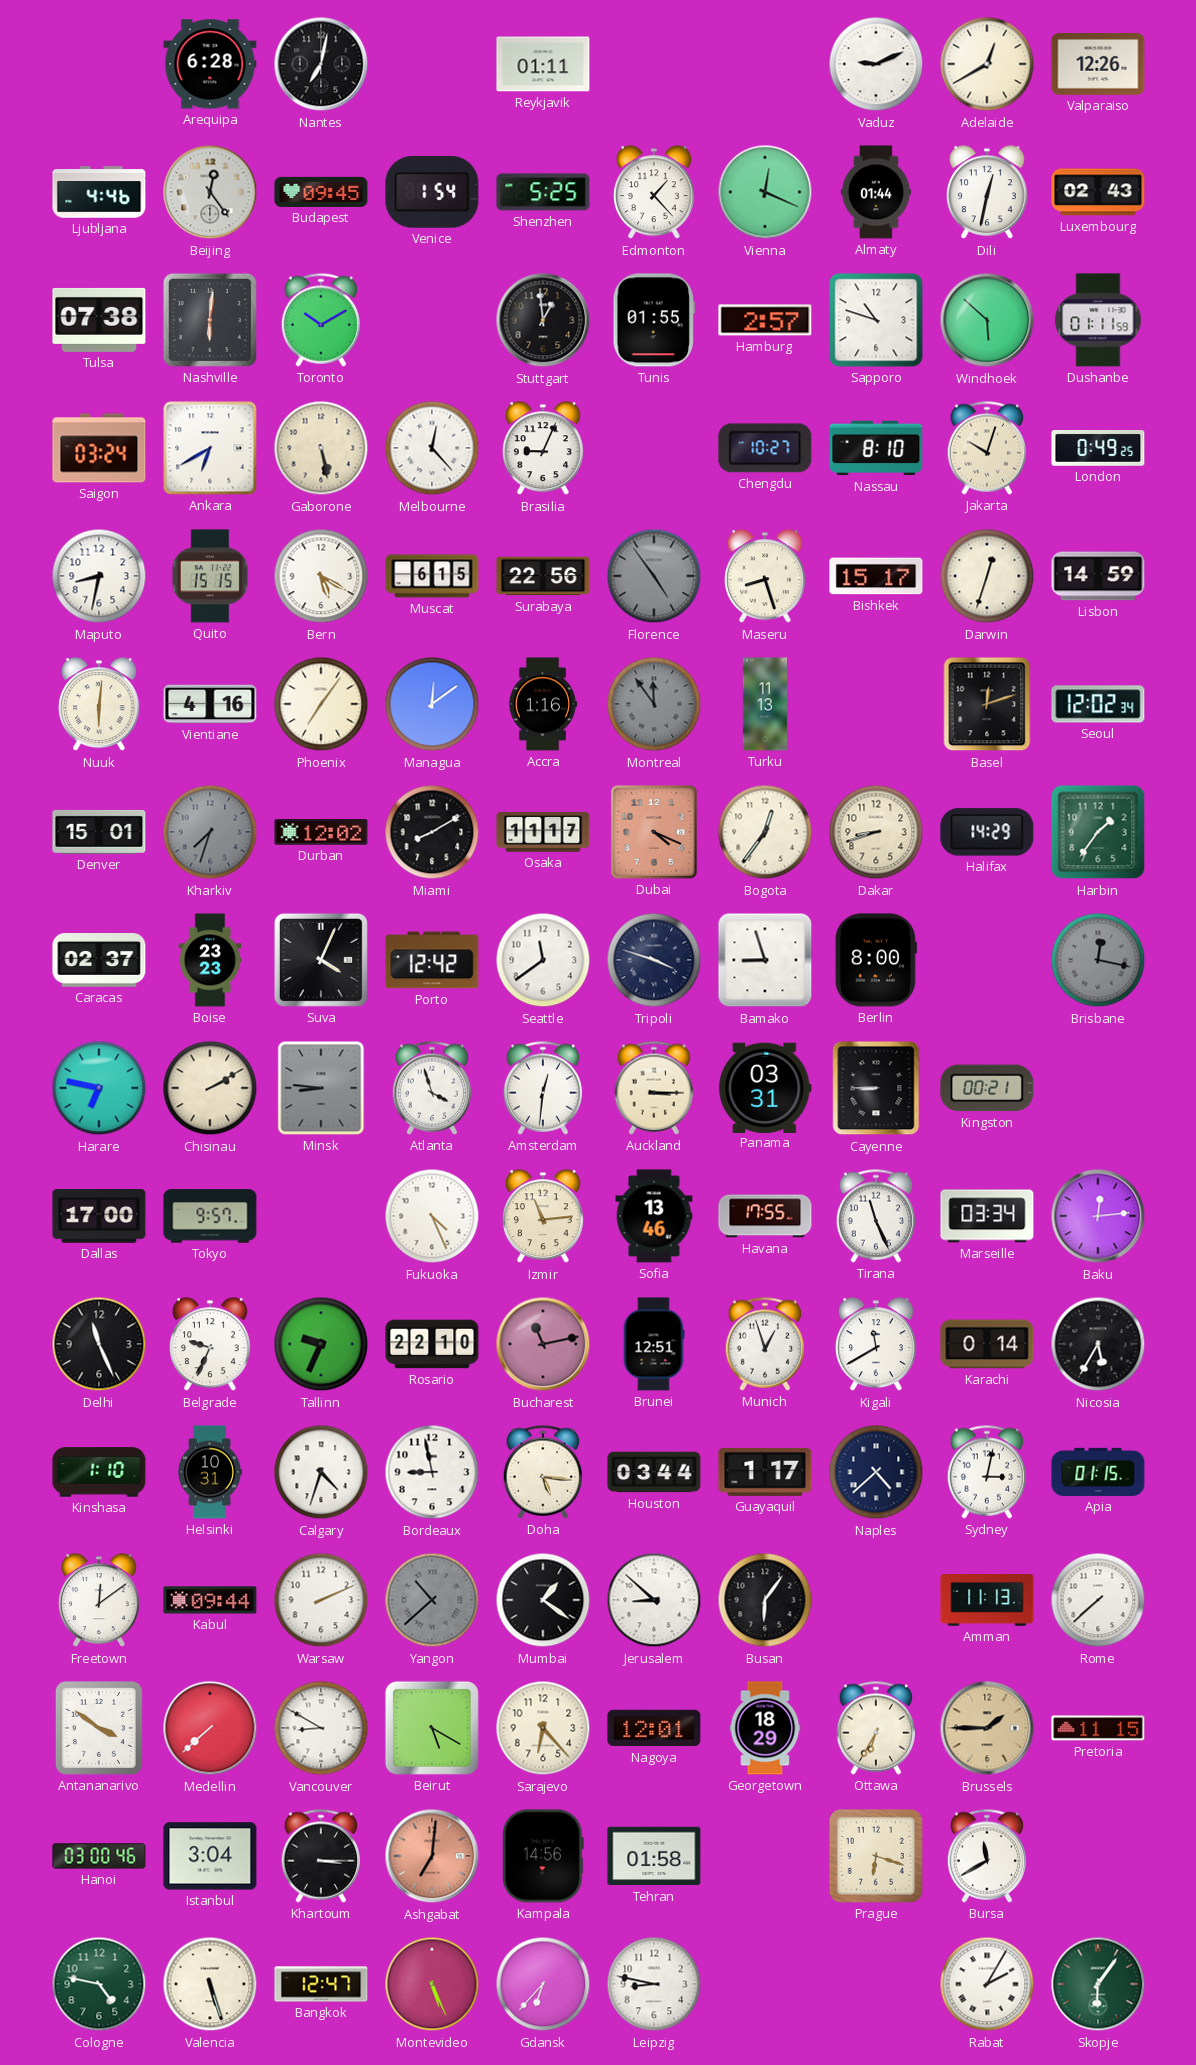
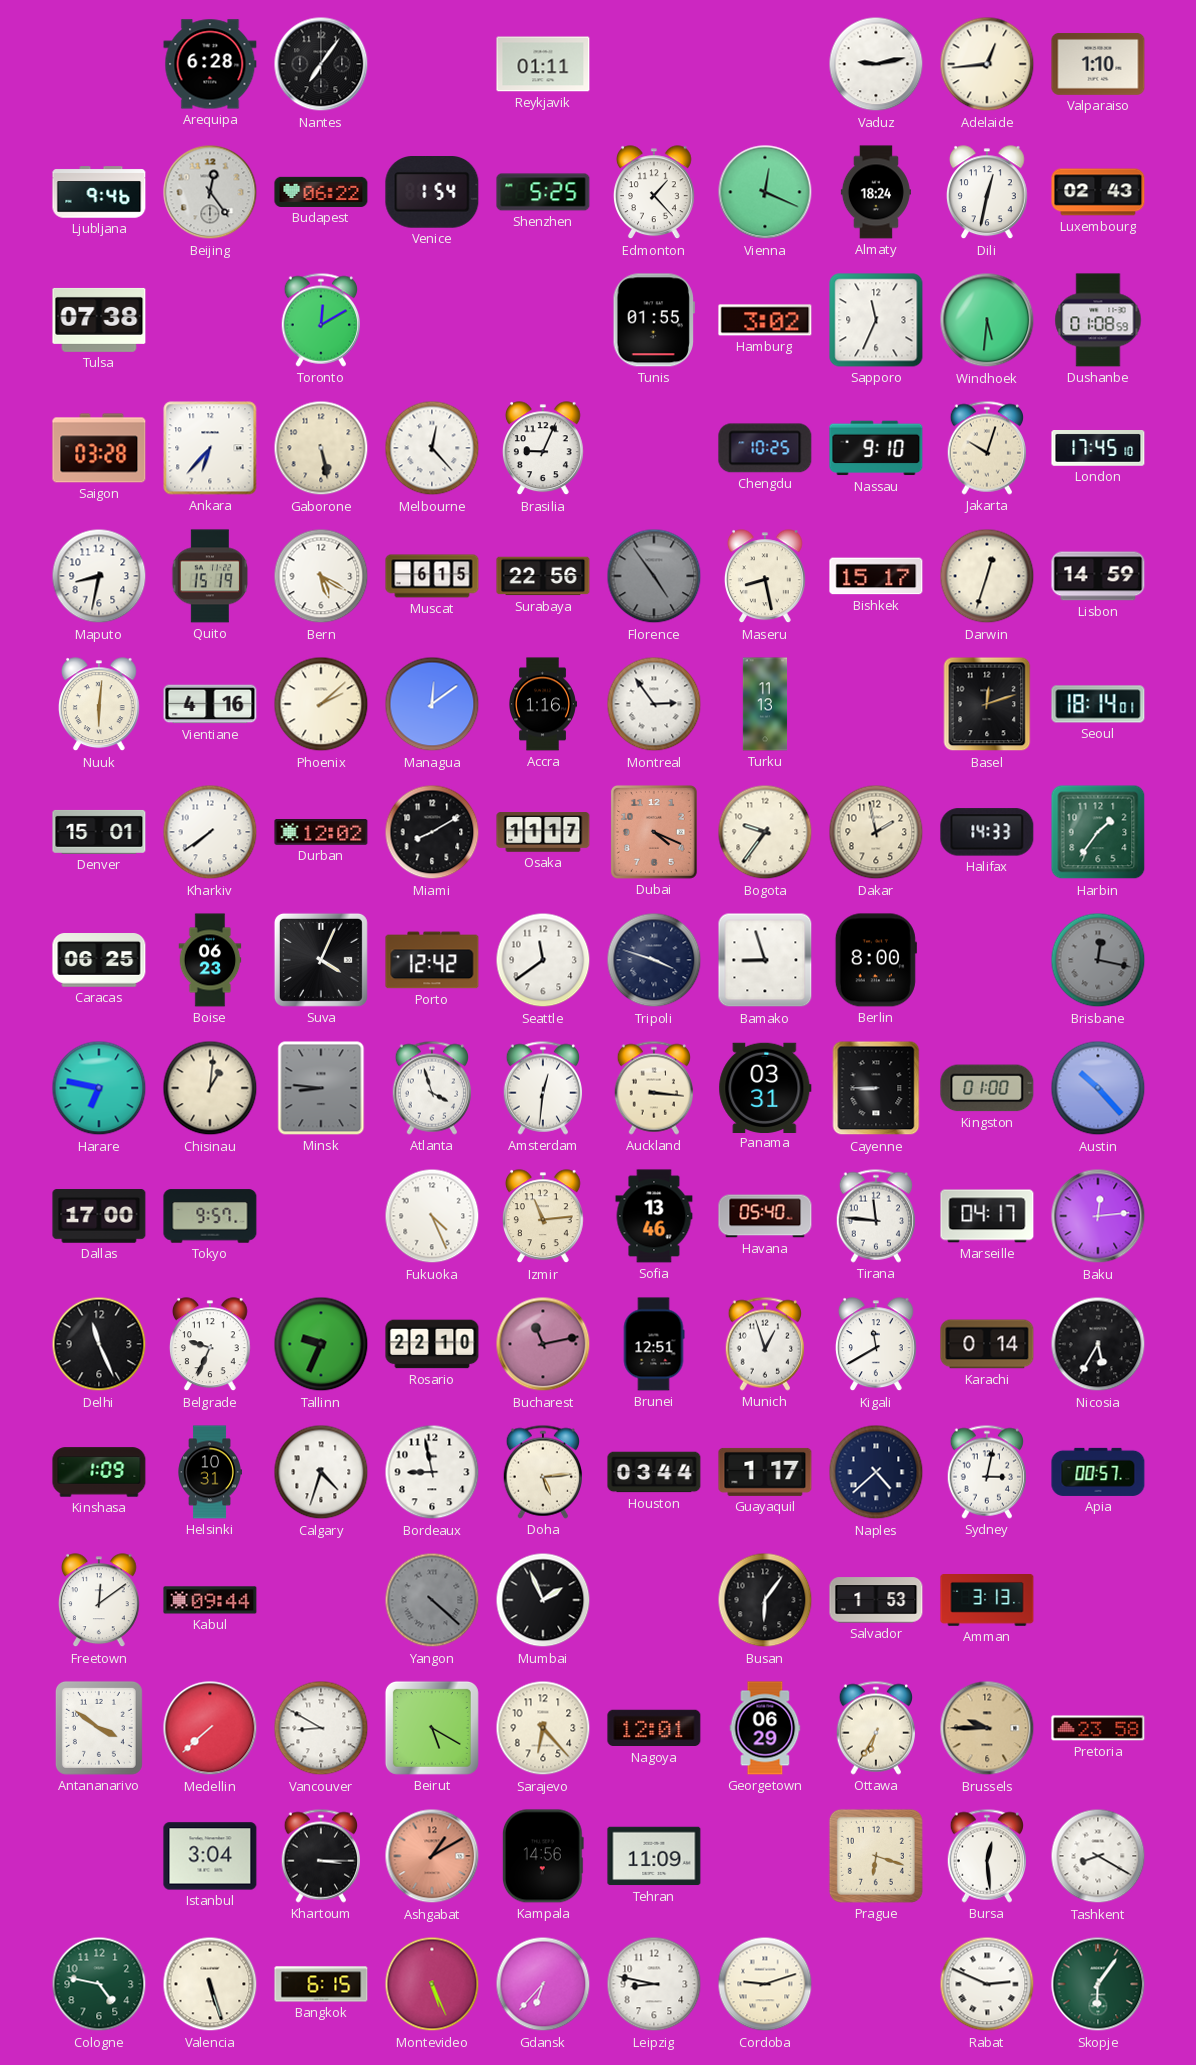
Nantes: 7:02 -> 7:06
Vaduz: 9:11 -> 9:13
Adelaide: 12:40 -> 12:44
Valparaiso: 12:26 -> 1:10
Ljubljana: 4:46 -> 9:46
Budapest: 09:45 -> 06:22
Almaty: 01:44 -> 18:24
Nashville: 6:01 -> none
Toronto: 10:10 -> 12:10
Stuttgart: 12:59 -> none
Hamburg: 2:57 -> 3:02
Sapporo: 10:48 -> 11:34
Windhoek: 5:52 -> 5:31
Dushanbe: 01:11 -> 01:08
Saigon: 03:24 -> 03:28
Ankara: 6:40 -> 6:37
Chengdu: 10:27 -> 10:25
Nassau: 8:10 -> 9:10
London: 0:49 -> 17:45
Quito: 15:15 -> 15:19
Maseru: 8:27 -> 8:28
Phoenix: 7:06 -> 2:08
Montreal: 11:54 -> 2:54
Montreal dial: grey -> white
Seoul: 12:02 -> 18:14
Kharkiv: 7:33 -> 7:39
Kharkiv dial: grey -> white
Bogota: 12:36 -> 9:36
Dakar: 8:42 -> 1:58
Halifax: 14:29 -> 14:33
Caracas: 02:37 -> 06:25
Boise: 23:23 -> 06:23
Chisinau: 2:10 -> 1:01
Auckland: 3:15 -> 3:16
Kingston: 00:21 -> 01:00
Austin: none -> 10:23
Havana: 17:55 -> 05:40
Tirana: 11:26 -> 11:46
Marseille: 03:34 -> 04:17
Kinshasa: 1:10 -> 1:09
Doha: 5:16 -> 5:14
Apia: 01:15 -> 00:57
Warsaw: 2:11 -> none
Yangon: 10:38 -> 4:22
Mumbai: 1:21 -> 1:56
Jerusalem: 8:52 -> none
Salvador: none -> 1:53
Amman: 11:13 -> 3:13
Rome: 7:38 -> none
Georgetown: 18:29 -> 06:29
Brussels: 1:45 -> 9:45
Pretoria: 11:15 -> 23:58
Hanoi: 03:00 -> none
Ashgabat: 7:01 -> 1:10
Tehran: 01:58 -> 11:09
Bursa: 11:40 -> 12:29
Tashkent: none -> 8:20
Bangkok: 12:47 -> 6:15
Cordoba: none -> 9:12
Rabat: 2:05 -> 2:49
